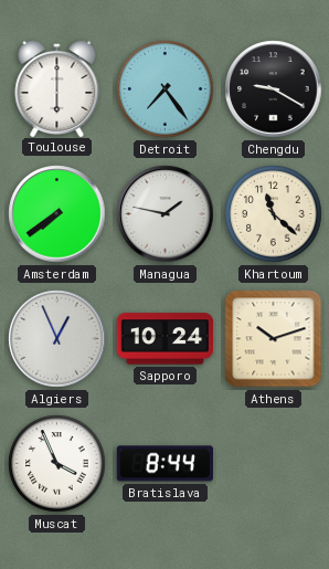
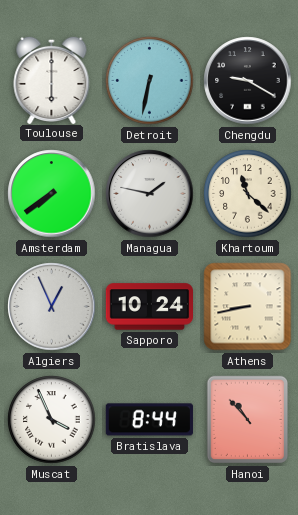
Detroit: 7:24 -> 6:32
Athens: 10:12 -> 8:43
Hanoi: none -> 10:53
